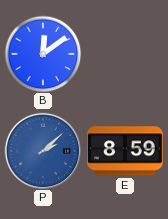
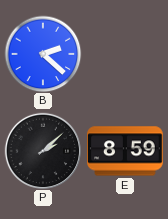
B: 12:09 -> 2:22
P dial: blue -> black
